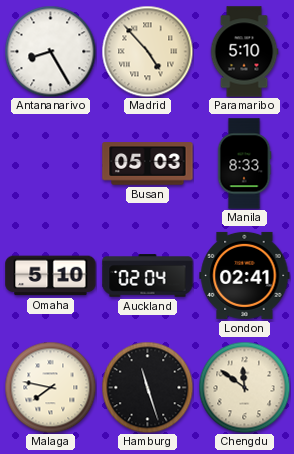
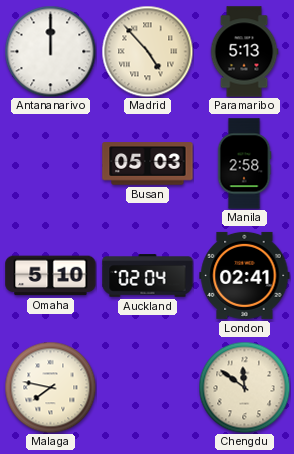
Antananarivo: 8:25 -> 12:00
Paramaribo: 5:10 -> 5:13
Manila: 8:33 -> 2:58
Hamburg: 11:27 -> none
